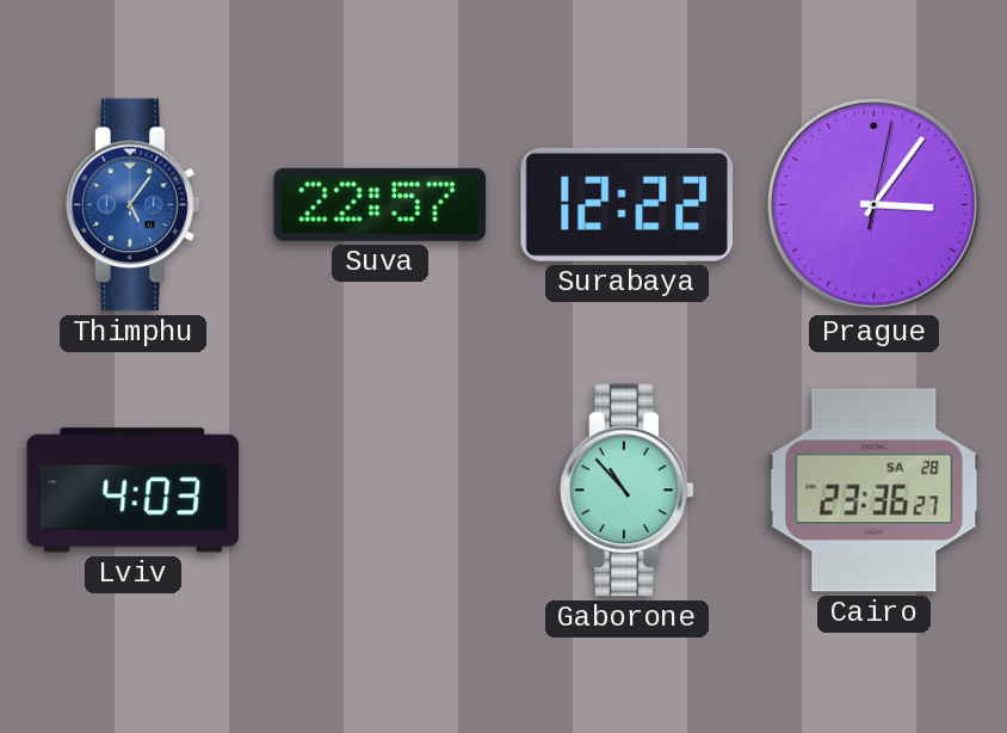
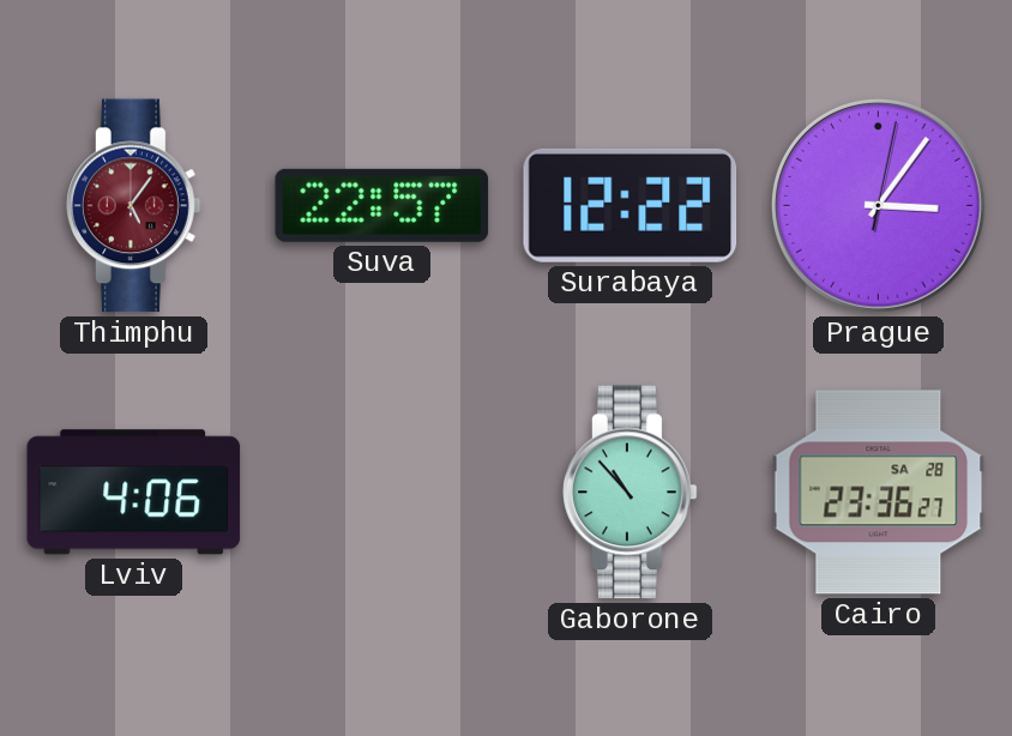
Thimphu dial: blue -> burgundy
Lviv: 4:03 -> 4:06
